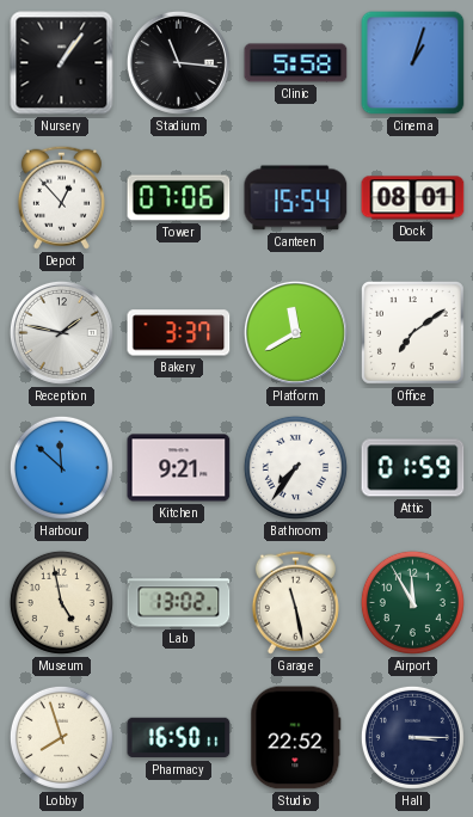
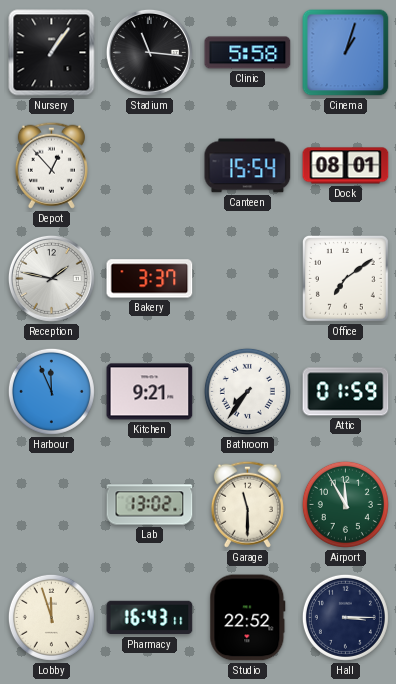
Tower: 07:06 -> none
Platform: 11:40 -> none
Harbour: 11:52 -> 11:56
Museum: 4:58 -> none
Garage: 11:28 -> 11:30
Lobby: 7:57 -> 11:57
Pharmacy: 16:50 -> 16:43
